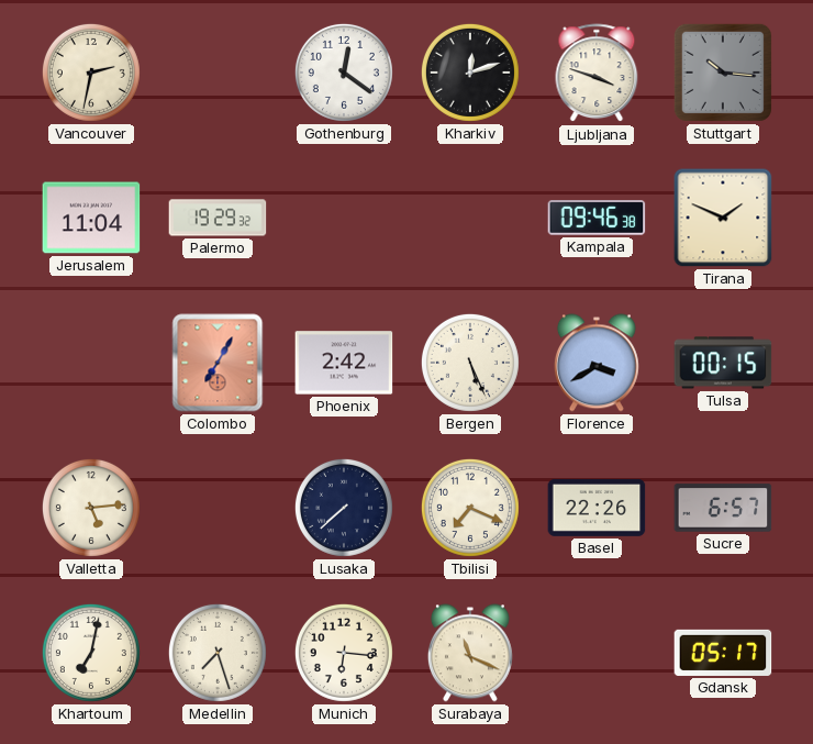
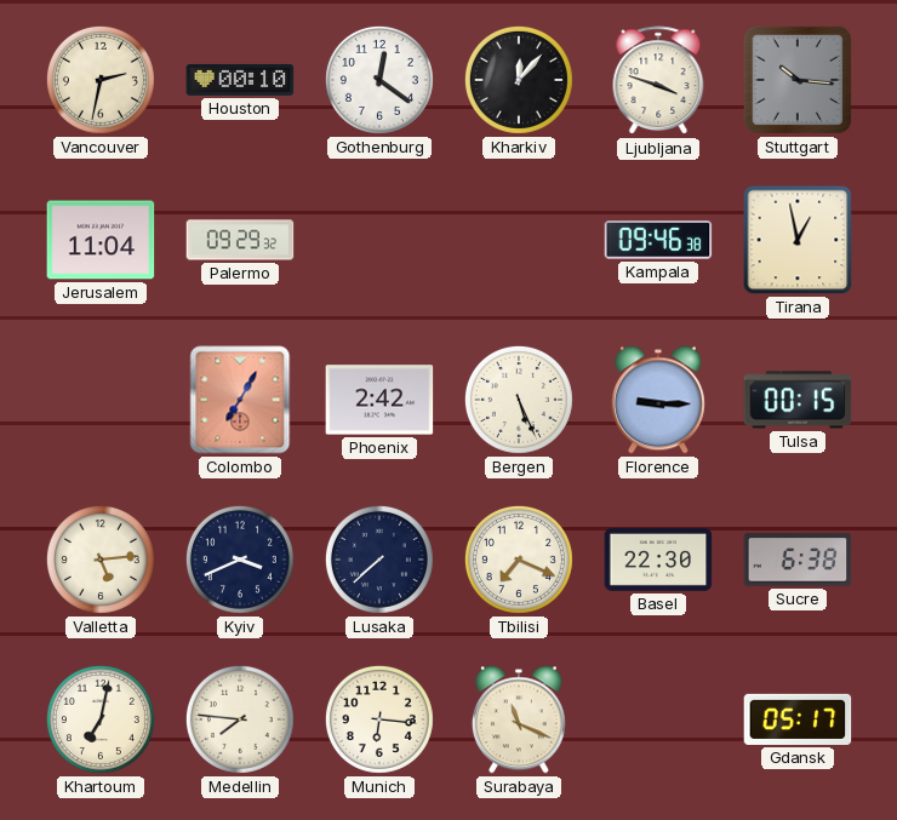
Houston: none -> 00:10
Kharkiv: 12:12 -> 12:07
Palermo: 19:29 -> 09:29
Tirana: 1:49 -> 12:58
Florence: 3:40 -> 9:15
Kyiv: none -> 3:41
Basel: 22:26 -> 22:30
Sucre: 6:57 -> 6:38
Medellin: 7:27 -> 7:46
